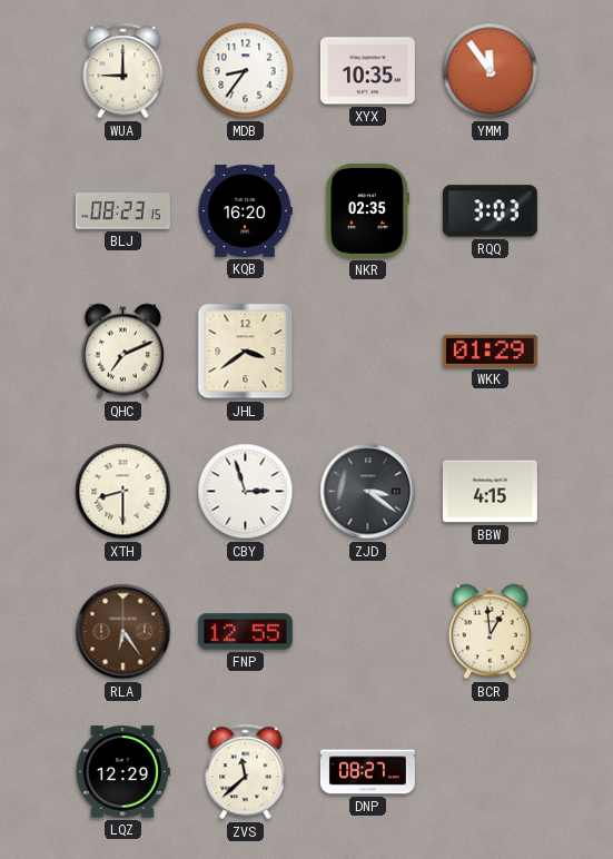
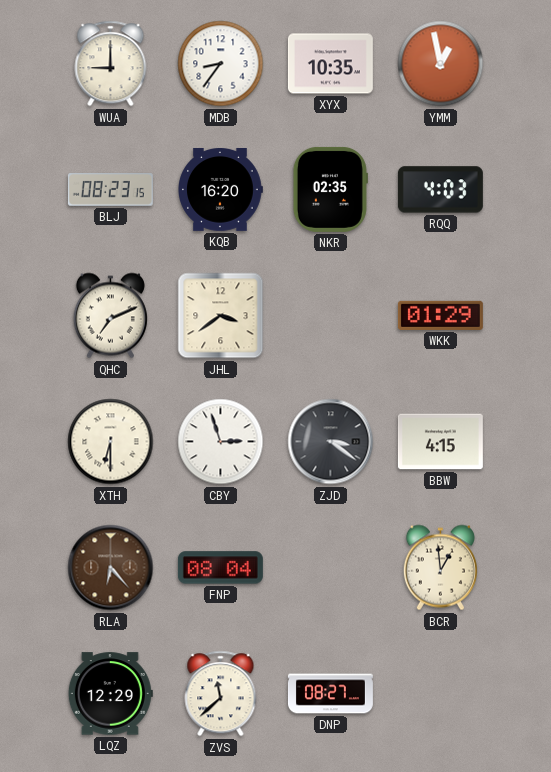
YMM: 11:54 -> 12:58
RQQ: 3:03 -> 4:03
XTH: 8:30 -> 6:30
RLA: 6:24 -> 6:23
FNP: 12:55 -> 08:04
